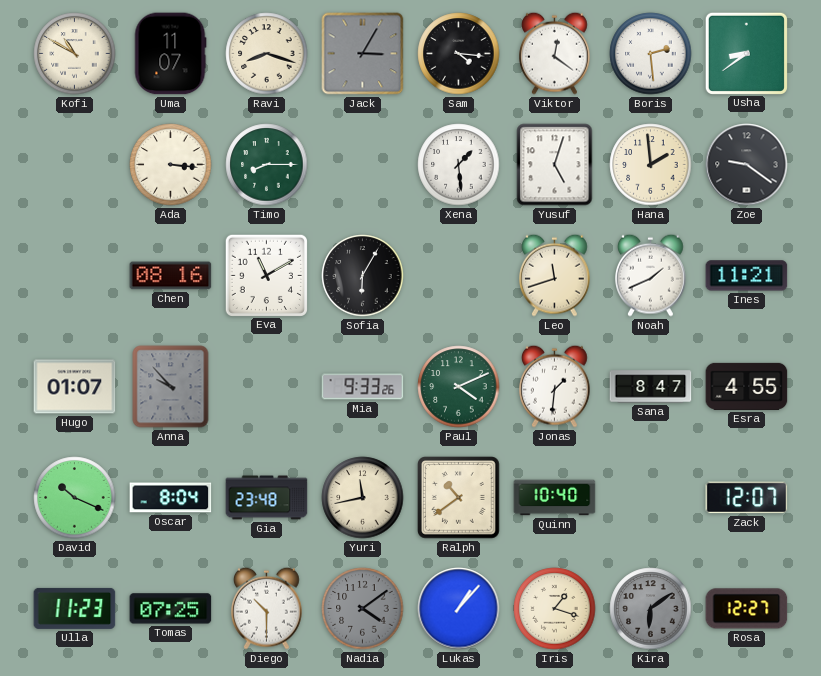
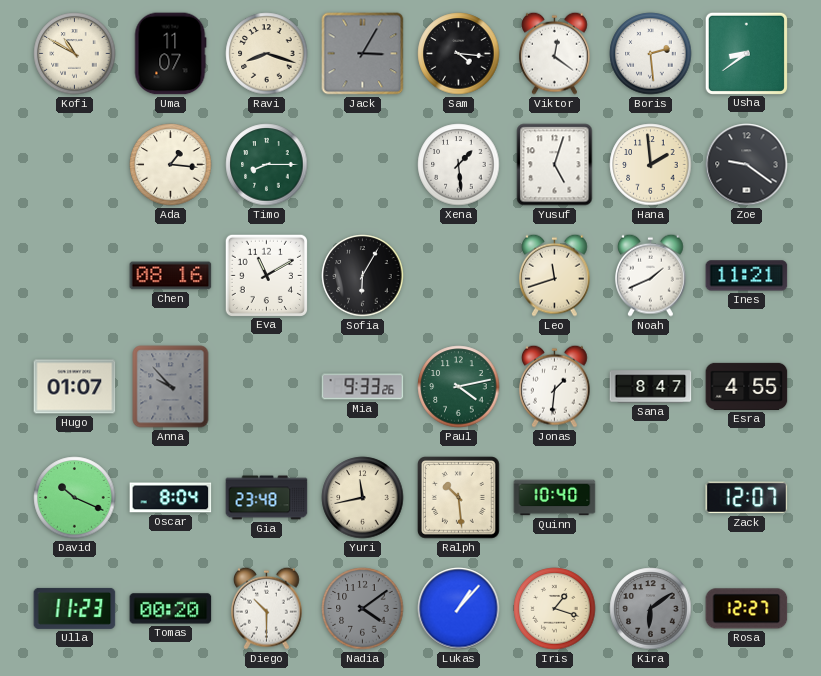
Ada: 3:16 -> 1:16
Paul: 4:11 -> 4:13
Ralph: 10:39 -> 10:29
Tomas: 07:25 -> 00:20
